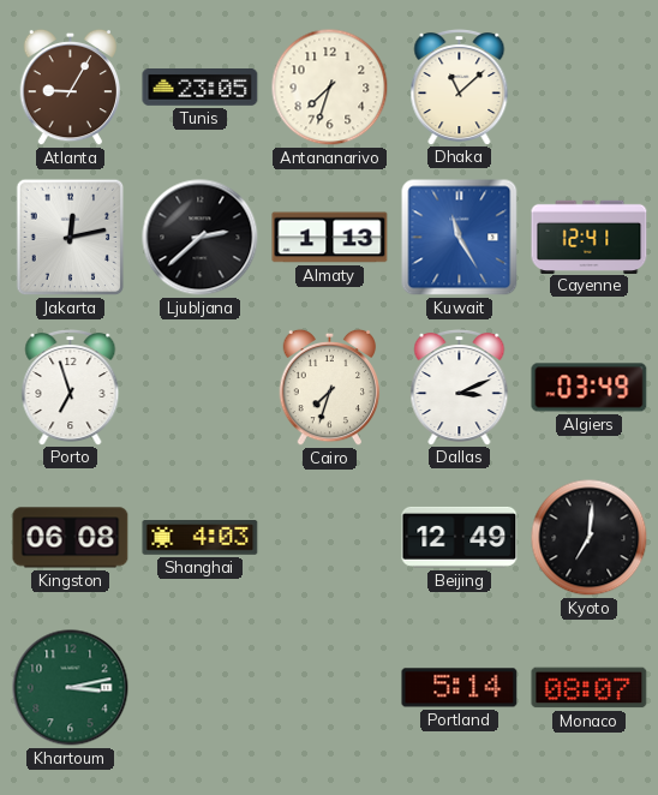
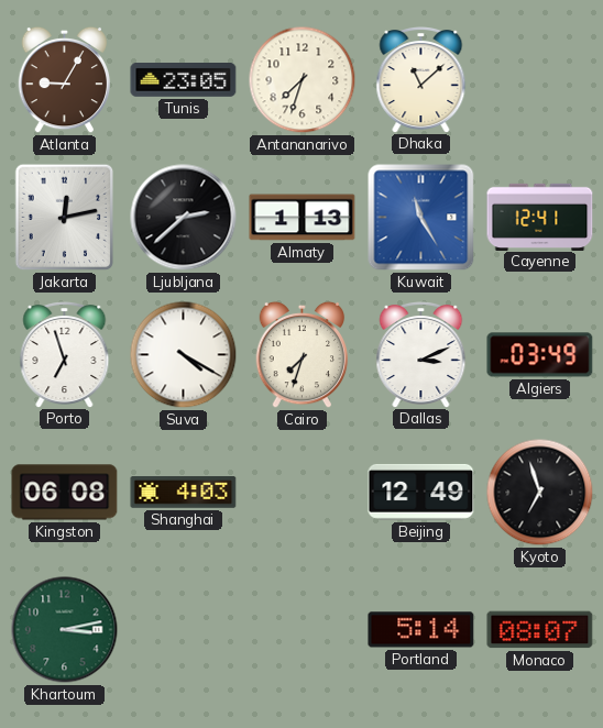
Suva: none -> 4:20
Kyoto: 7:01 -> 6:57
